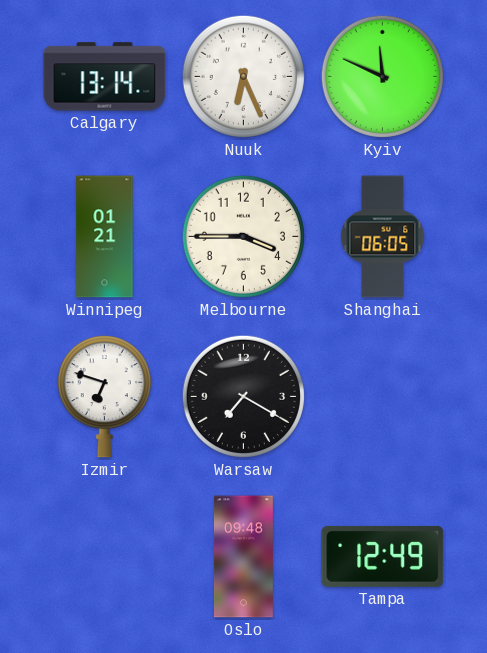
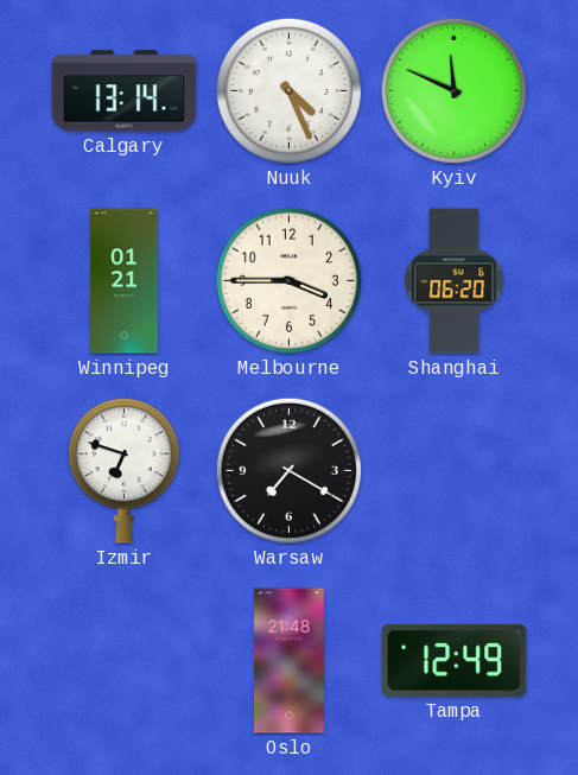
Nuuk: 6:26 -> 4:26
Shanghai: 06:05 -> 06:20
Oslo: 09:48 -> 21:48
